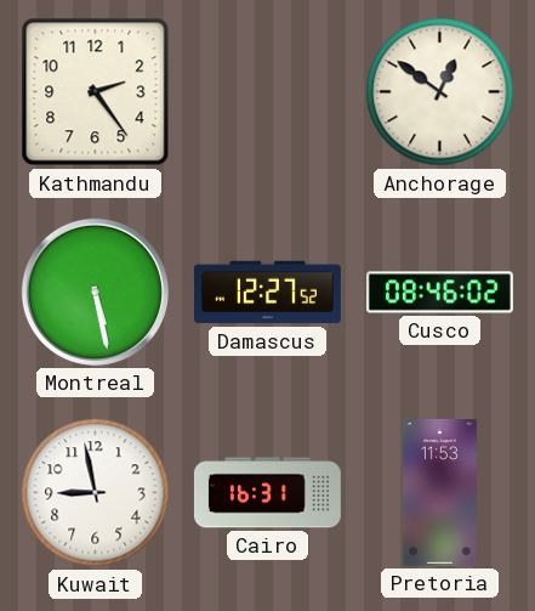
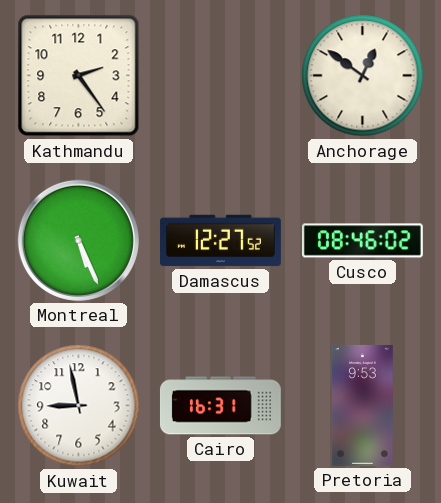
Montreal: 5:28 -> 5:26
Pretoria: 11:53 -> 9:53
